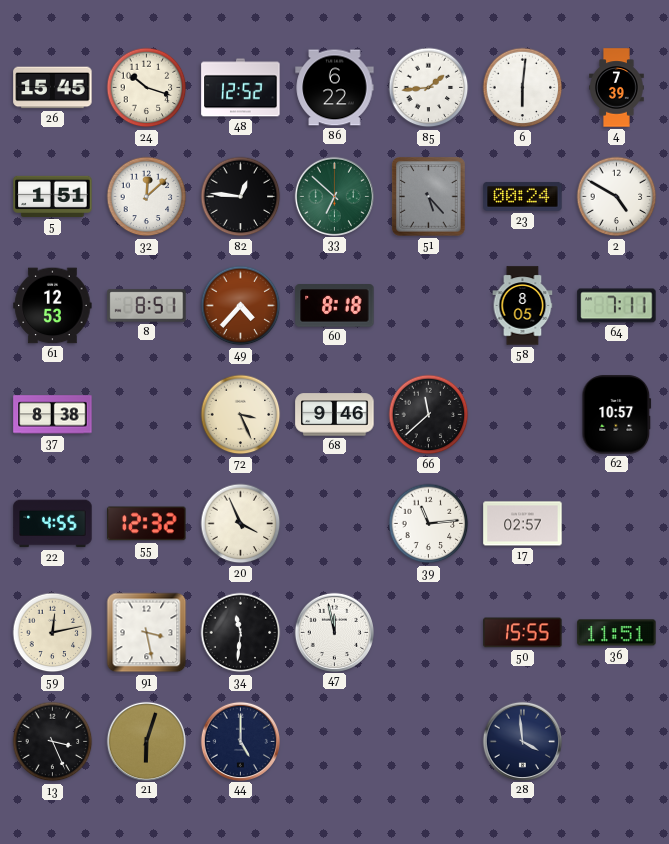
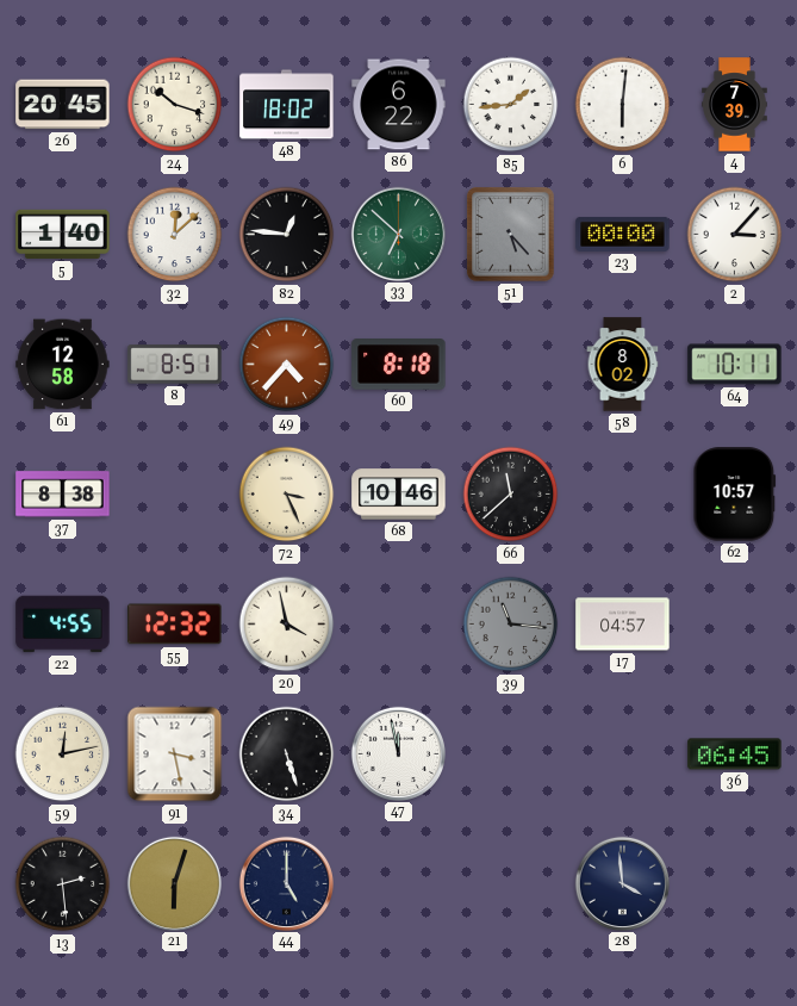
26: 15:45 -> 20:45
48: 12:52 -> 18:02
5: 1:51 -> 1:40
23: 00:24 -> 00:00
2: 4:50 -> 3:07
61: 12:53 -> 12:58
58: 8:05 -> 8:02
64: 7:11 -> 10:11
68: 9:46 -> 10:46
20: 3:56 -> 3:58
39: 11:14 -> 11:16
39 dial: white -> grey
17: 02:57 -> 04:57
34: 11:31 -> 5:27
50: 15:55 -> none
36: 11:51 -> 06:45
13: 3:26 -> 2:29
